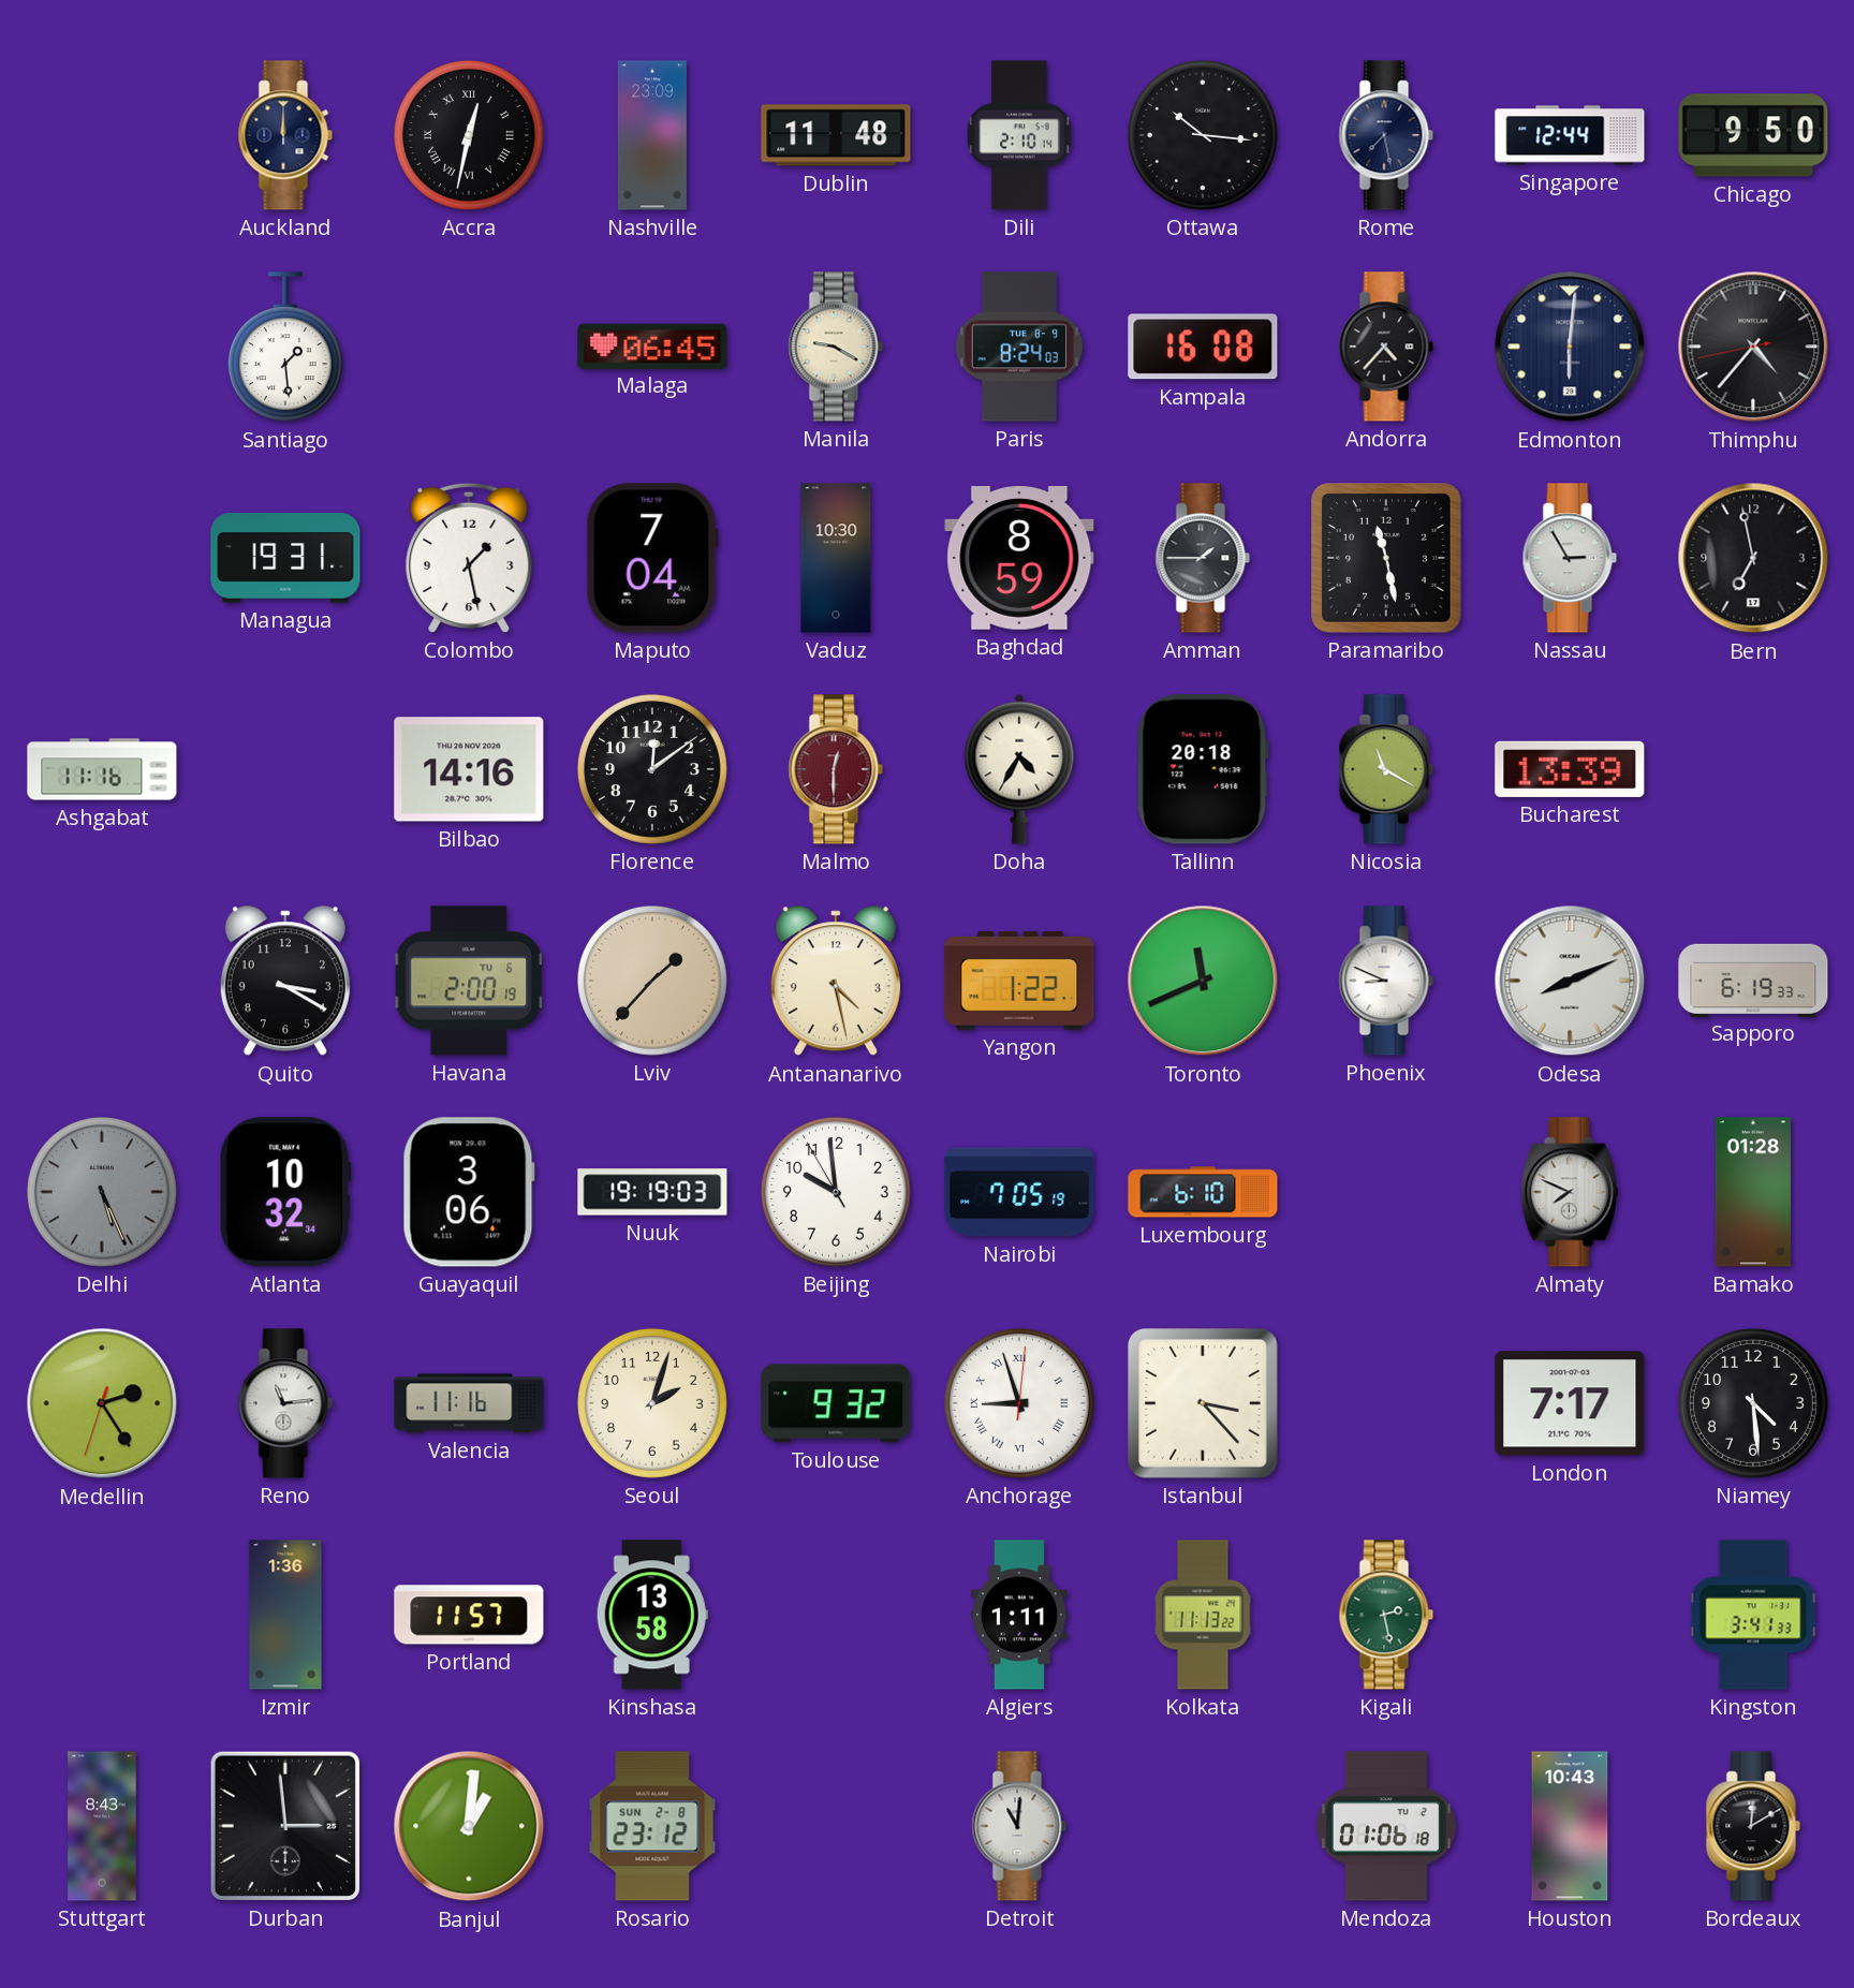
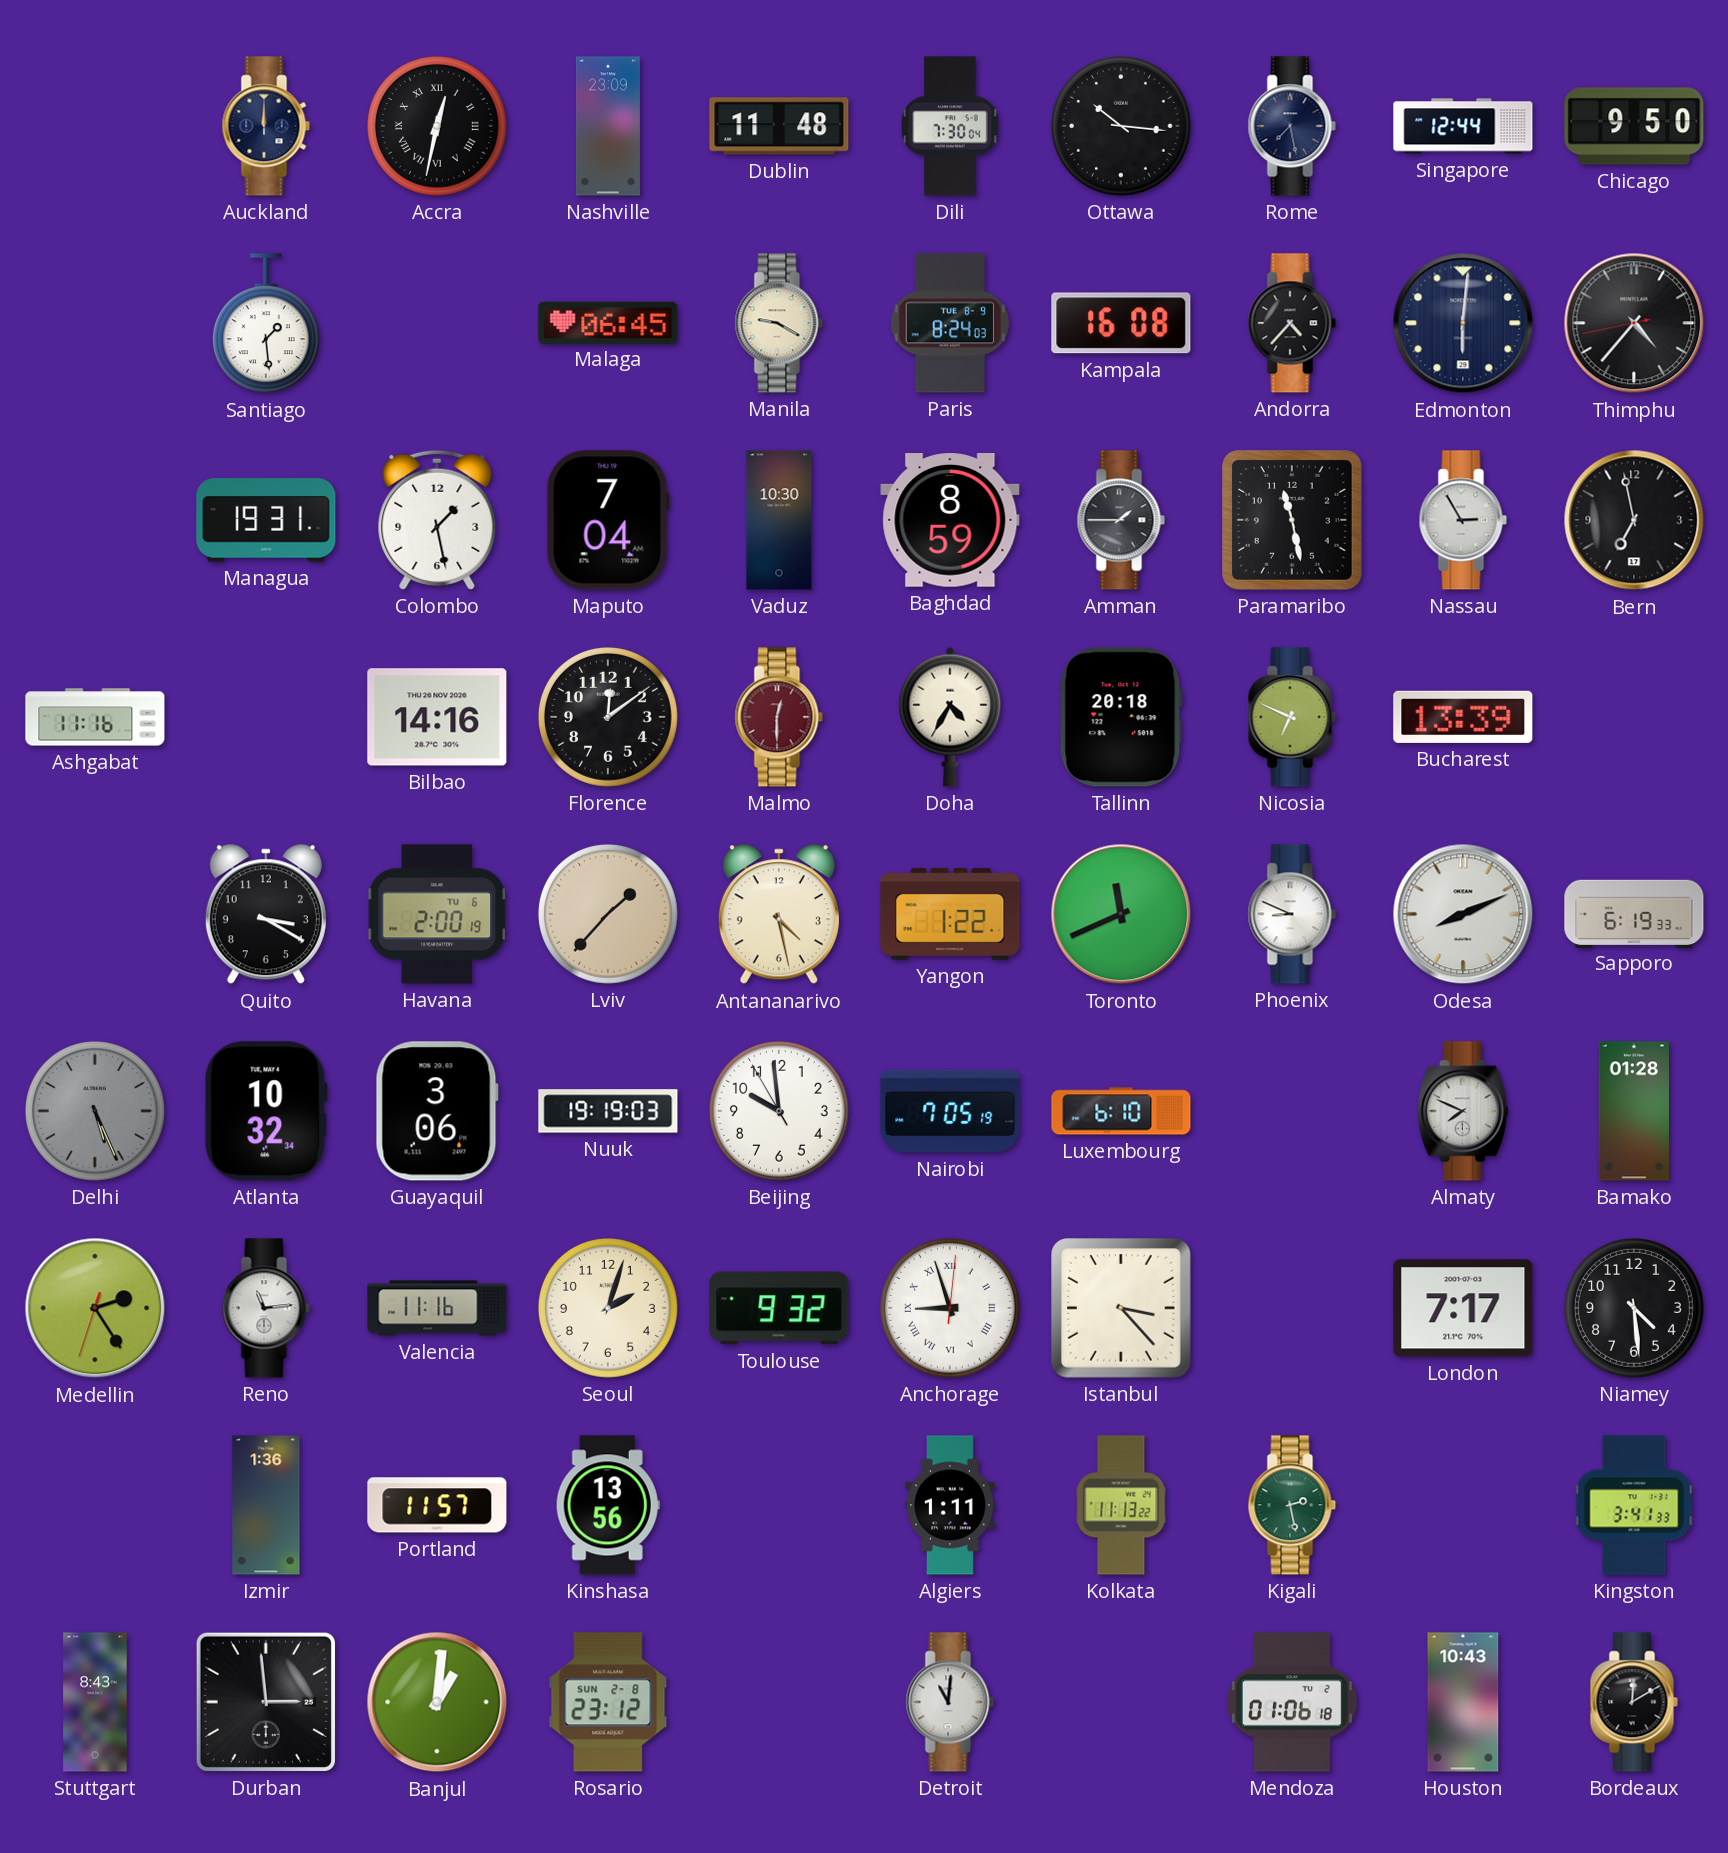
Dili: 2:10 -> 7:30
Nicosia: 11:20 -> 6:49
Kinshasa: 13:58 -> 13:56
